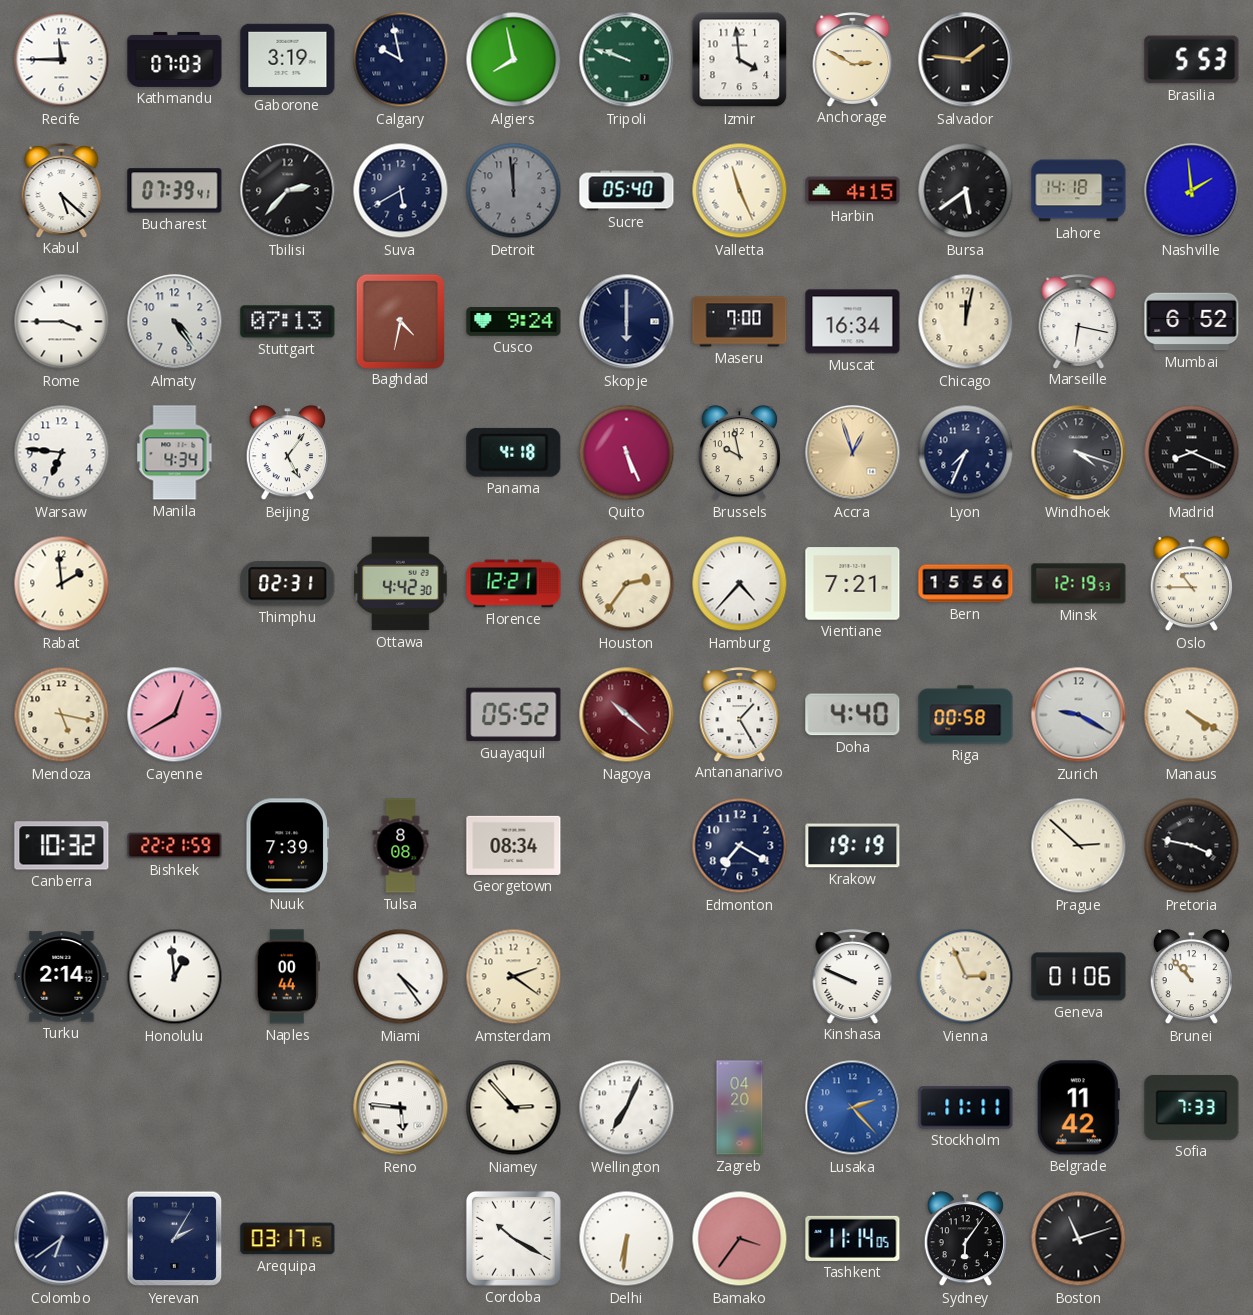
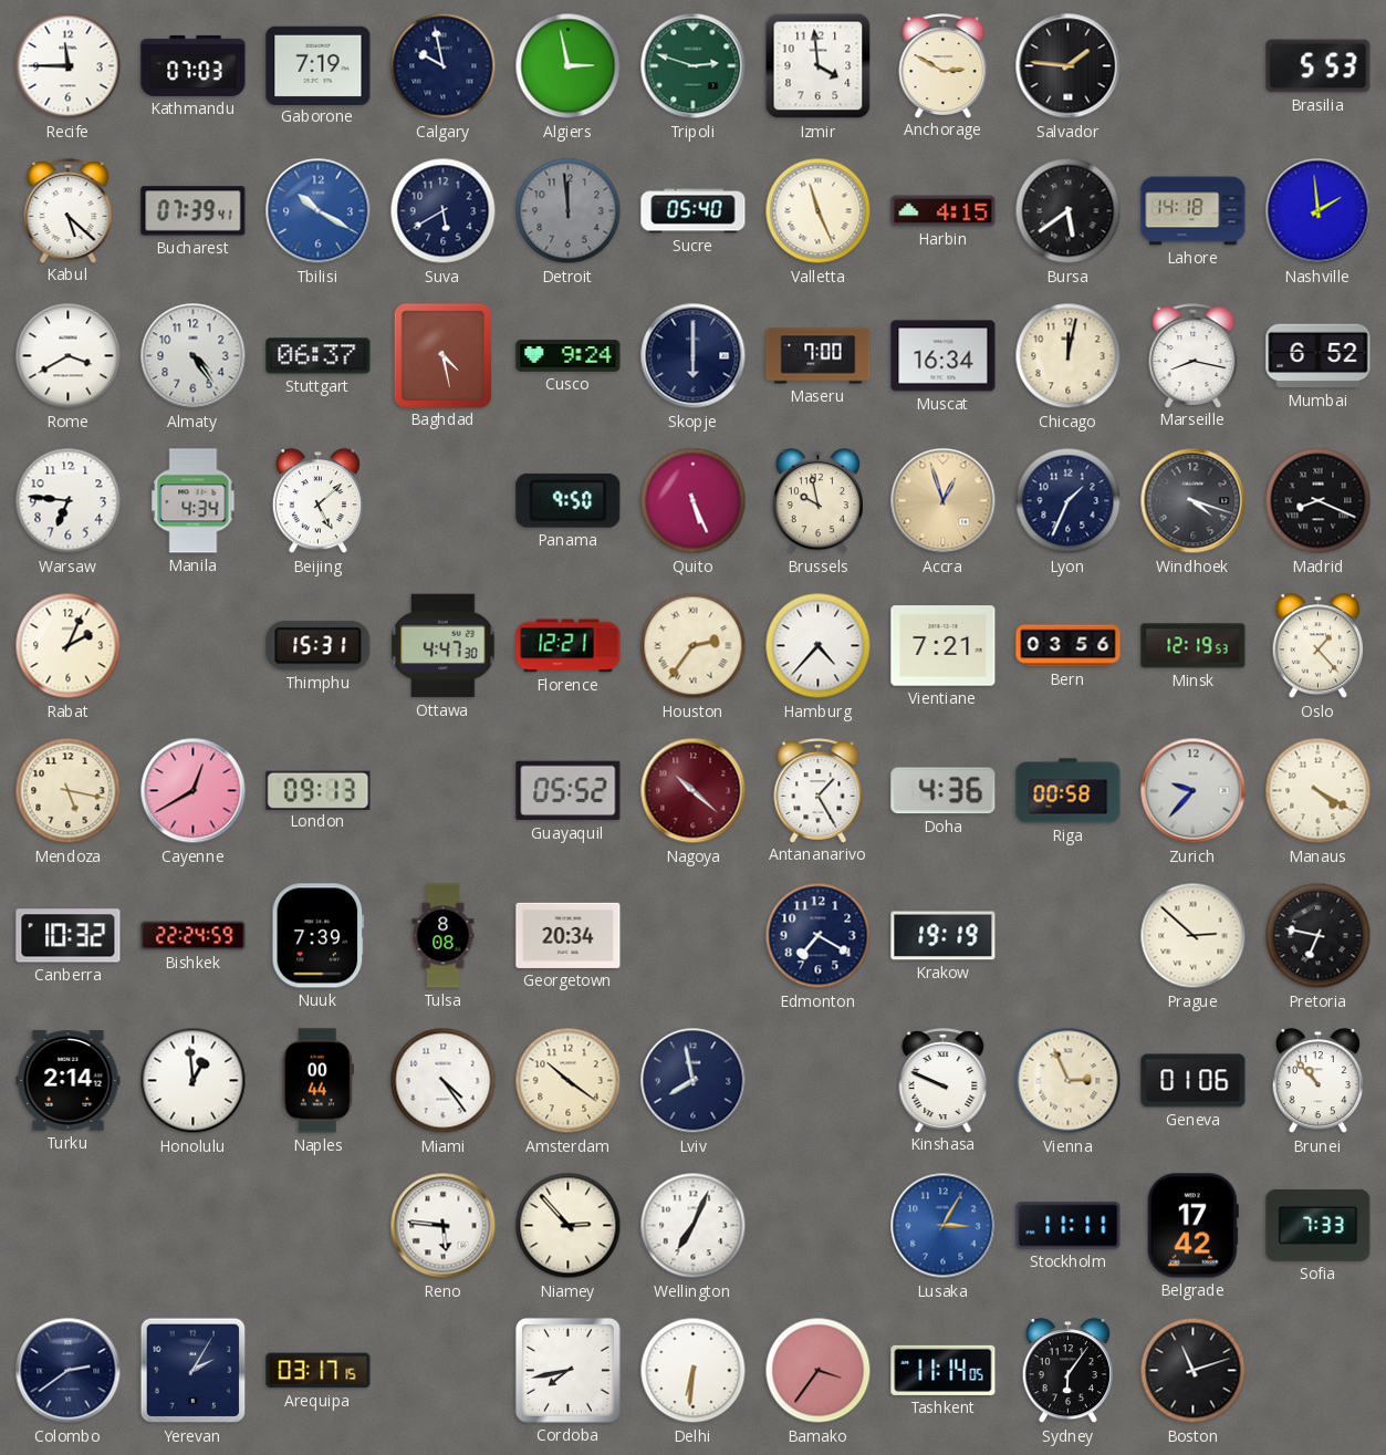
Gaborone: 3:19 -> 7:19
Algiers: 7:58 -> 2:58
Tripoli: 9:48 -> 2:48
Tbilisi: 2:37 -> 10:20
Tbilisi dial: black -> blue
Rome: 3:45 -> 3:40
Stuttgart: 07:13 -> 06:37
Baghdad: 4:32 -> 4:28
Marseille: 6:17 -> 8:17
Beijing: 5:06 -> 5:08
Panama: 4:18 -> 9:50
Lyon: 7:34 -> 1:34
Rabat: 1:59 -> 2:04
Thimphu: 02:31 -> 15:31
Ottawa: 4:42 -> 4:47
Bern: 15:56 -> 03:56
Oslo: 10:45 -> 1:23
London: none -> 09:13
Doha: 4:40 -> 4:36
Zurich: 9:20 -> 9:37
Bishkek: 22:21 -> 22:24
Georgetown: 08:34 -> 20:34
Pretoria: 3:47 -> 6:47
Amsterdam: 2:21 -> 10:21
Lviv: none -> 7:58
Zagreb: 04:20 -> none
Lusaka: 2:23 -> 3:05
Belgrade: 11:42 -> 17:42
Colombo: 6:39 -> 2:39
Cordoba: 10:20 -> 7:43
